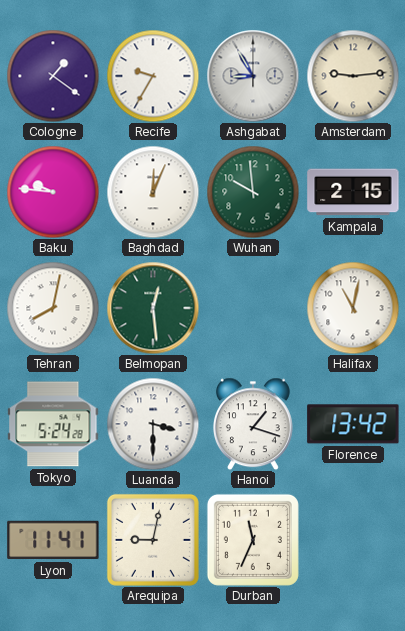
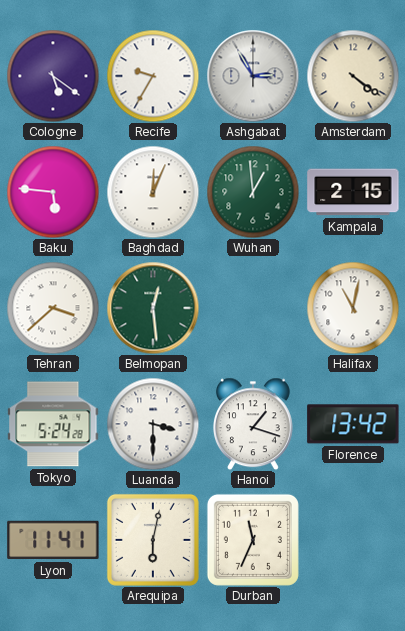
Cologne: 1:21 -> 5:21
Ashgabat: 8:55 -> 2:55
Amsterdam: 9:14 -> 4:21
Baku: 9:46 -> 5:46
Wuhan: 9:59 -> 12:59
Tehran: 8:02 -> 3:38
Arequipa: 9:02 -> 6:02
